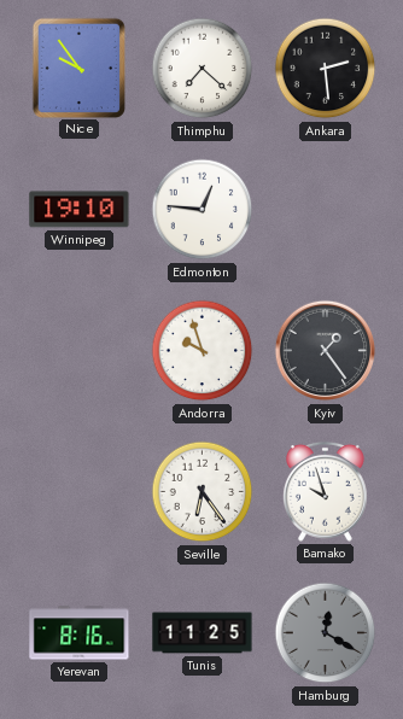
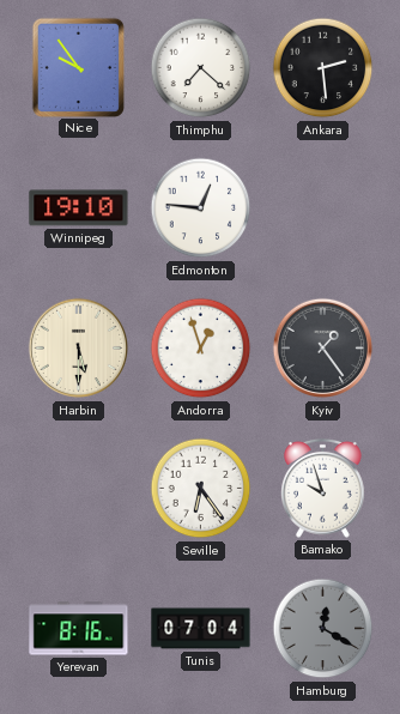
Harbin: none -> 5:30
Andorra: 9:57 -> 12:57
Tunis: 11:25 -> 07:04
